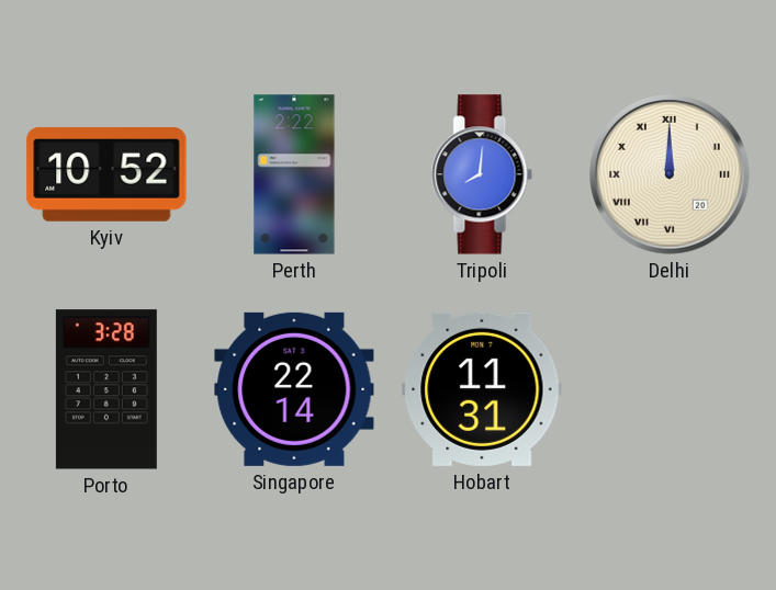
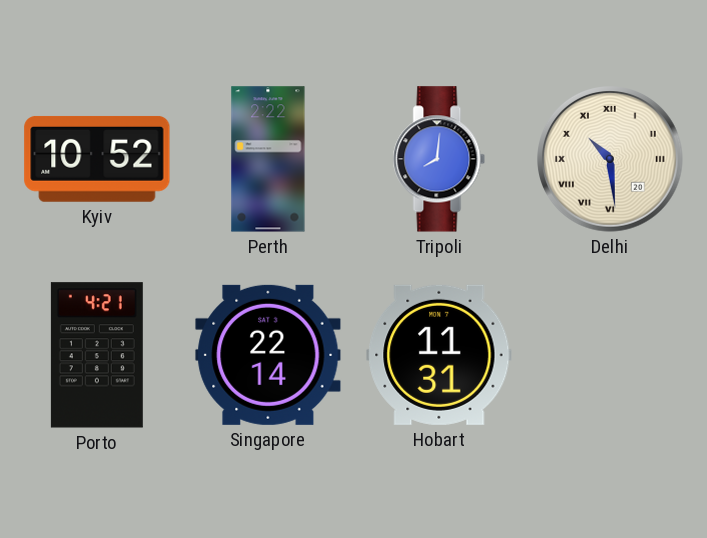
Delhi: 12:00 -> 10:29
Porto: 3:28 -> 4:21
